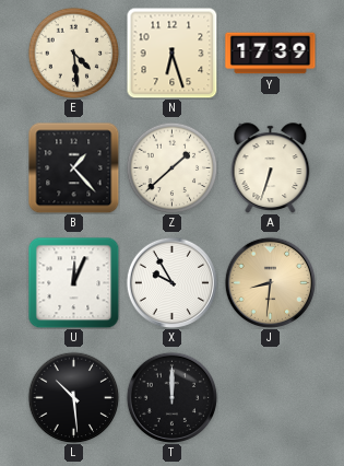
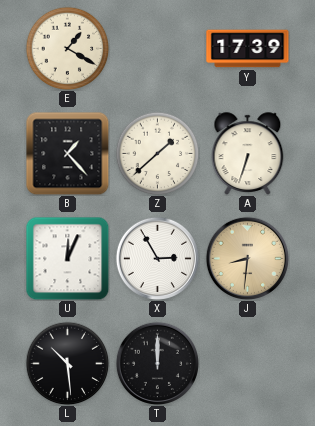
E: 4:29 -> 1:20
N: 6:27 -> none
X: 9:55 -> 2:55
